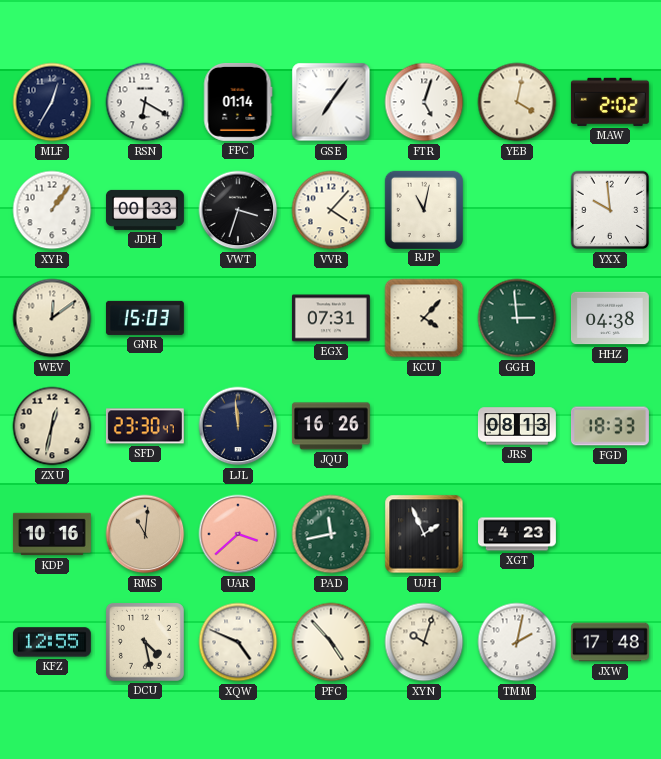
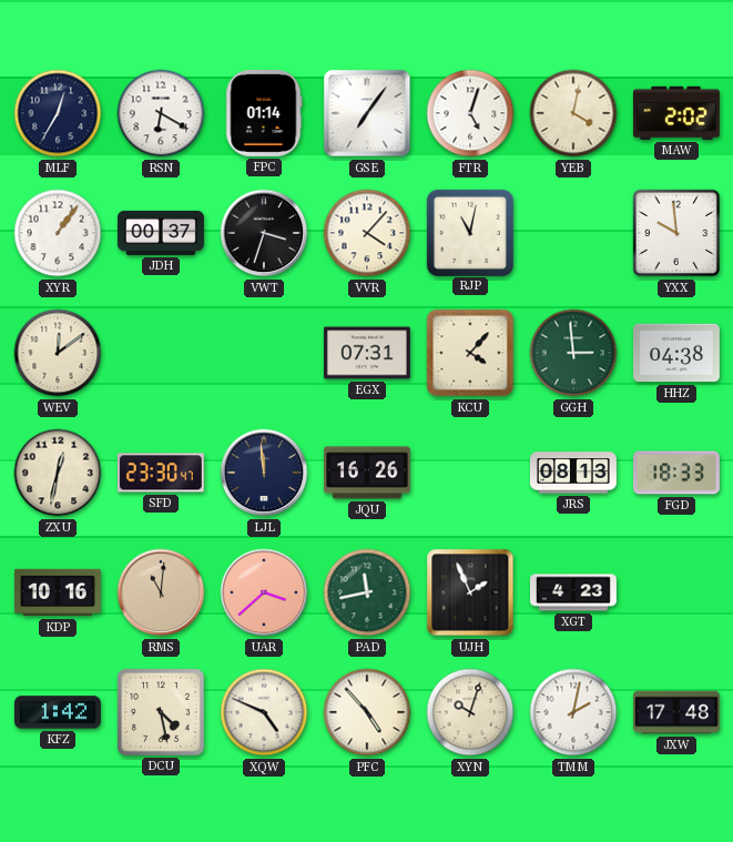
JDH: 00:33 -> 00:37
GNR: 15:03 -> none
KFZ: 12:55 -> 1:42
